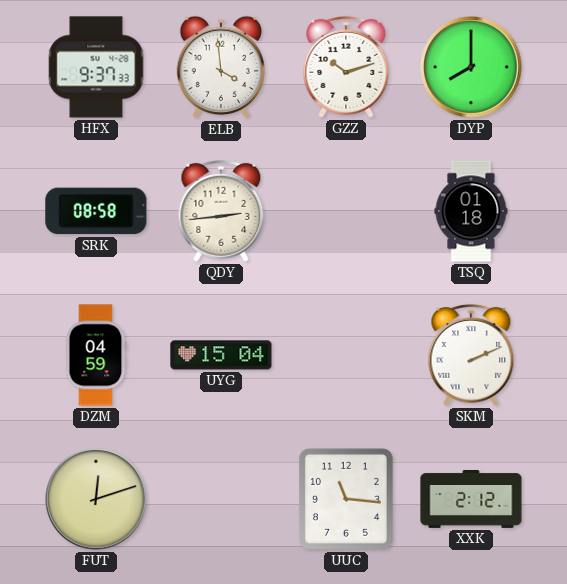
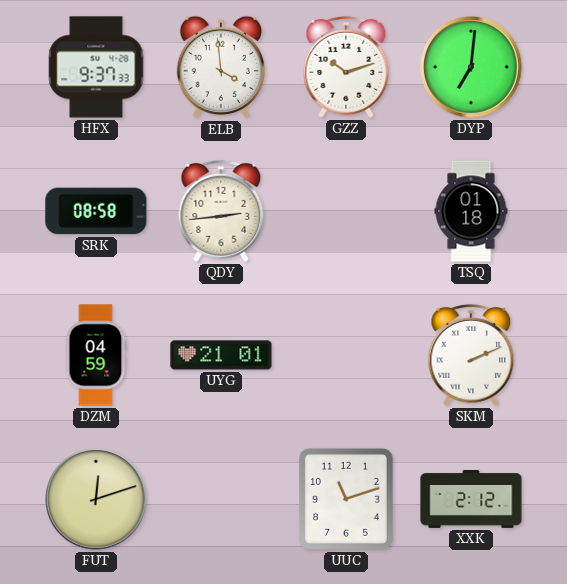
DYP: 8:00 -> 7:01
UYG: 15:04 -> 21:01
UUC: 11:16 -> 11:12
